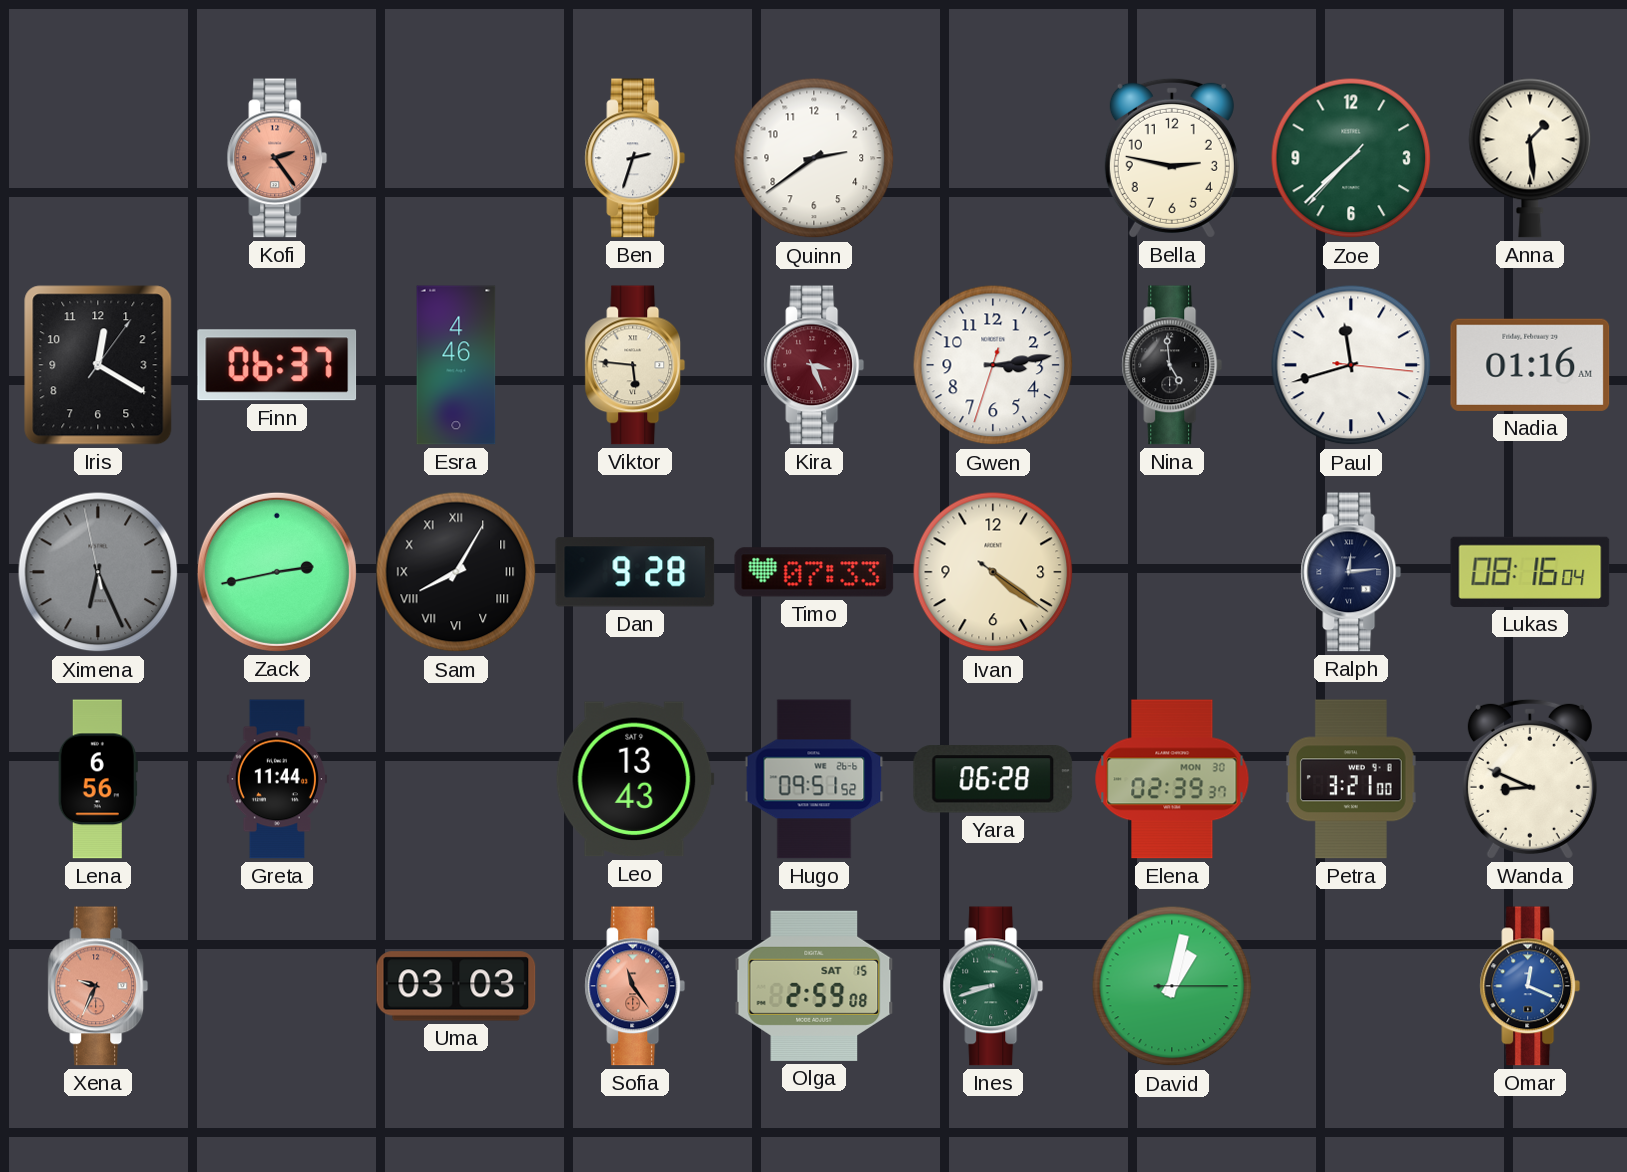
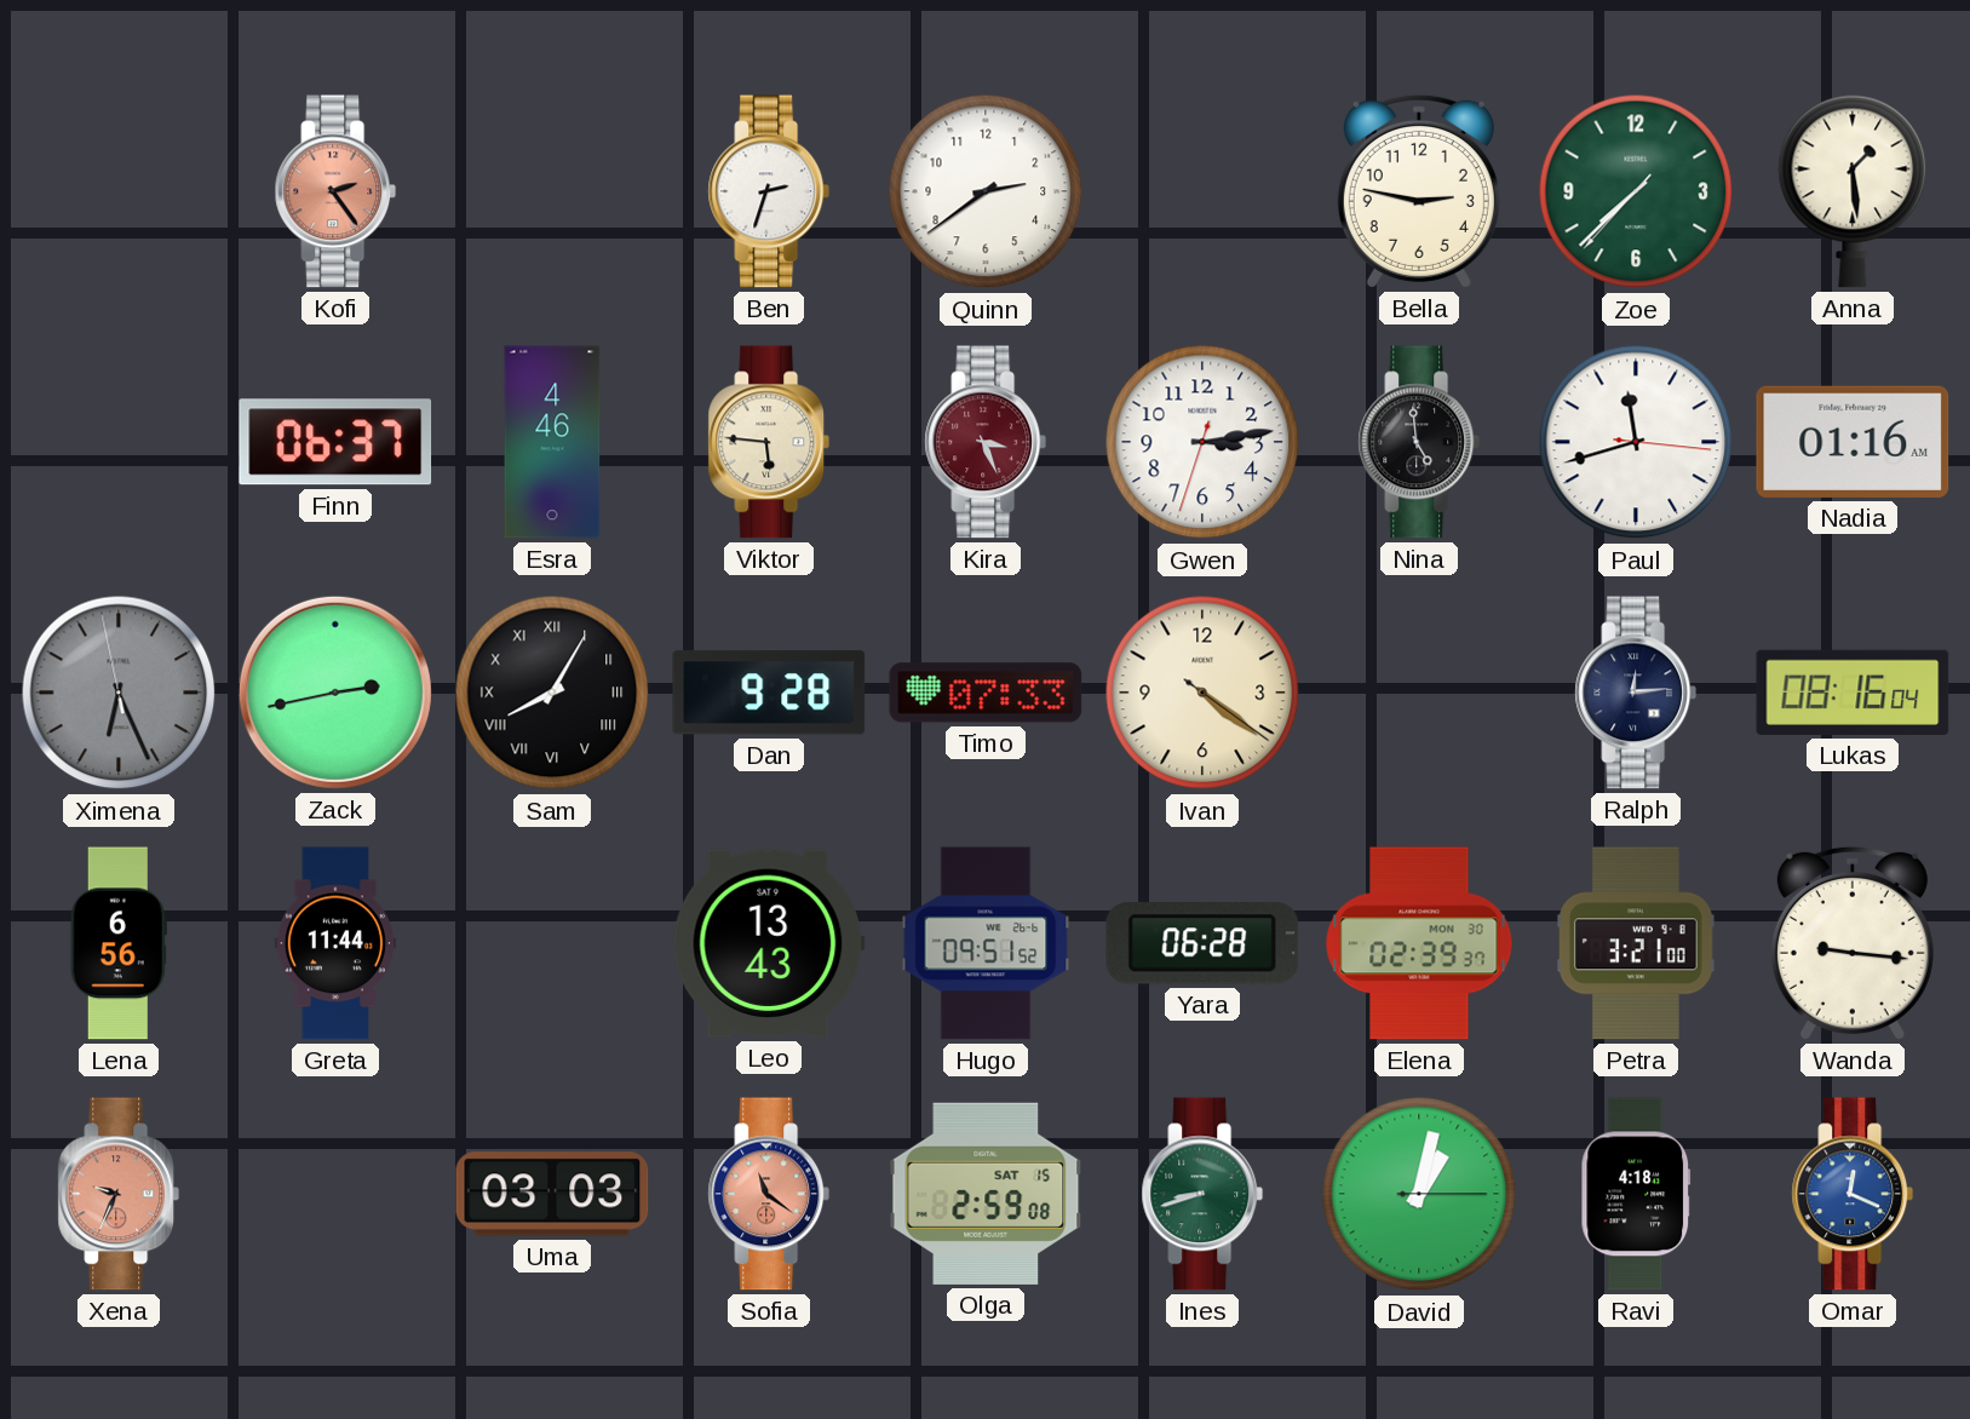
Iris: 12:20 -> none
Wanda: 8:49 -> 9:16
Sofia: 11:24 -> 11:21
Ravi: none -> 4:18
